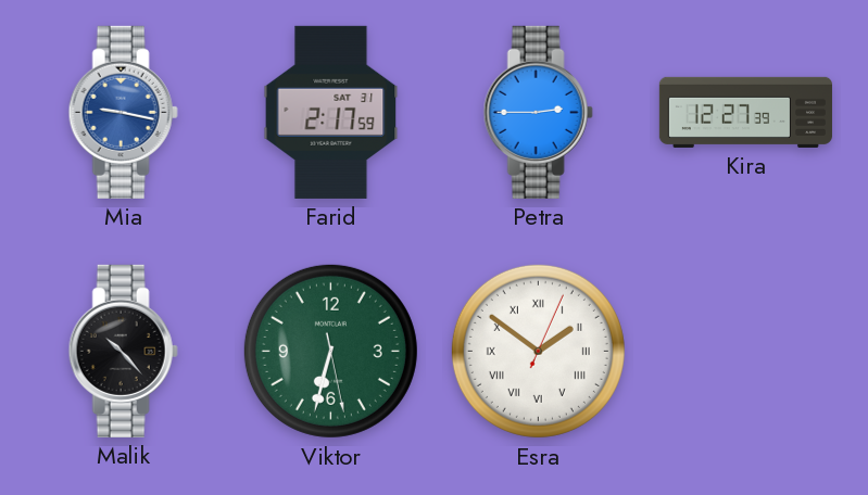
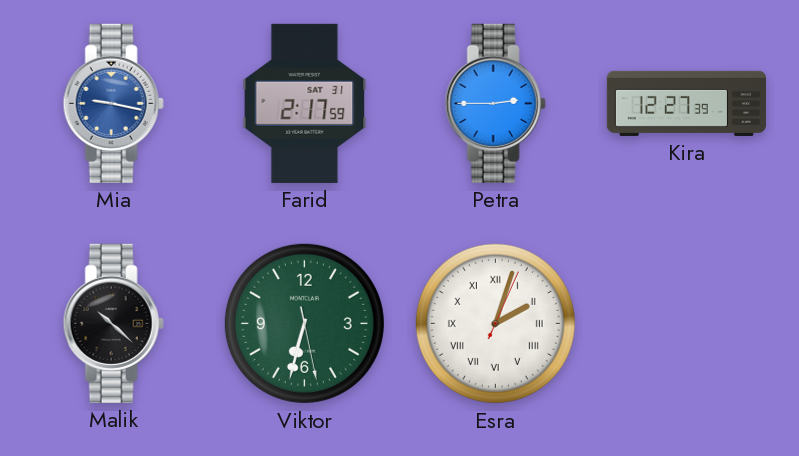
Malik: 10:23 -> 10:22
Esra: 1:51 -> 2:03
